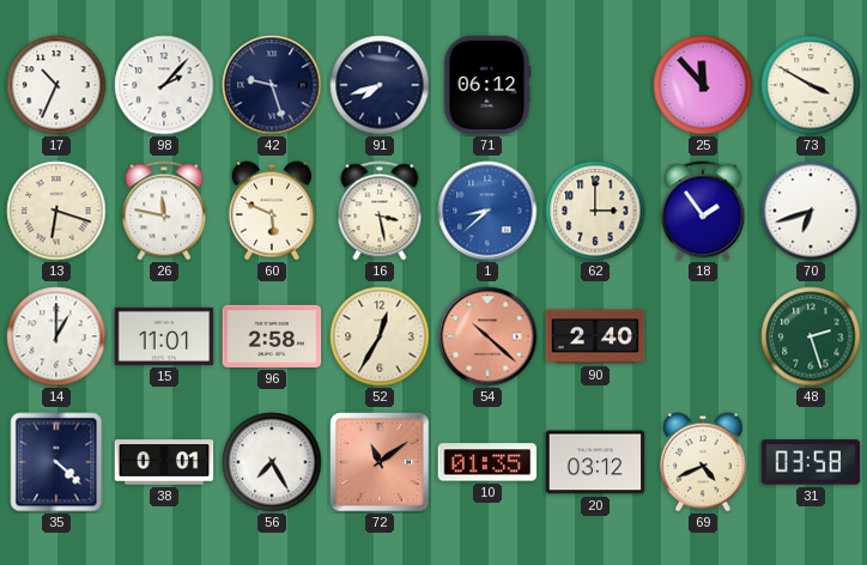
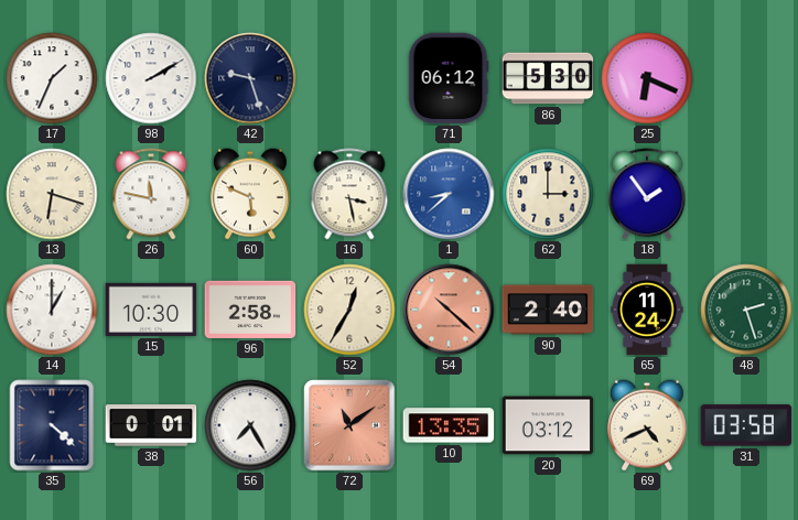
17: 10:34 -> 1:34
98: 2:07 -> 2:10
91: 7:42 -> none
86: none -> 5:30
25: 11:53 -> 6:19
73: 3:50 -> none
70: 6:42 -> none
15: 11:01 -> 10:30
65: none -> 11:24
10: 01:35 -> 13:35
